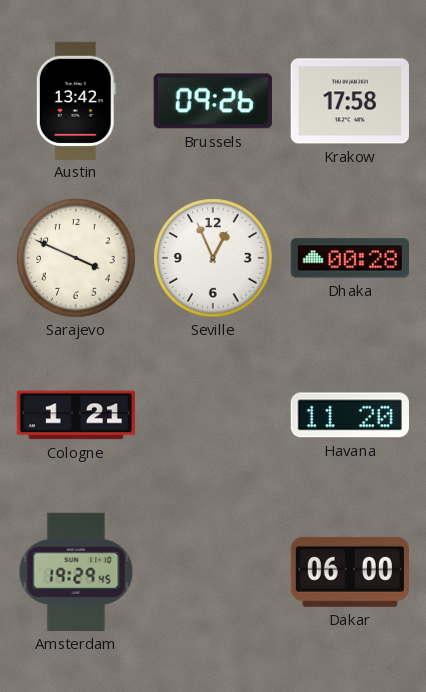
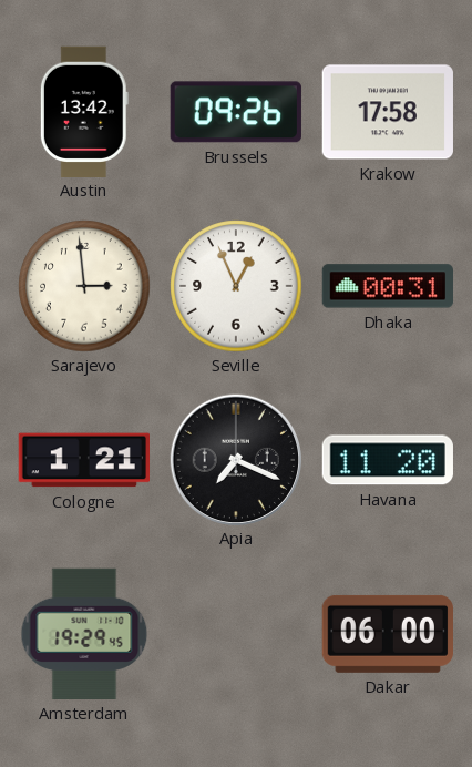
Sarajevo: 3:49 -> 2:59
Dhaka: 00:28 -> 00:31
Apia: none -> 7:19
